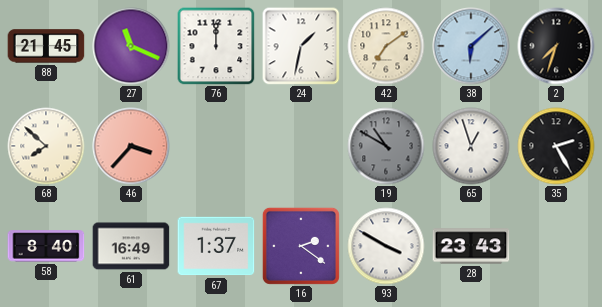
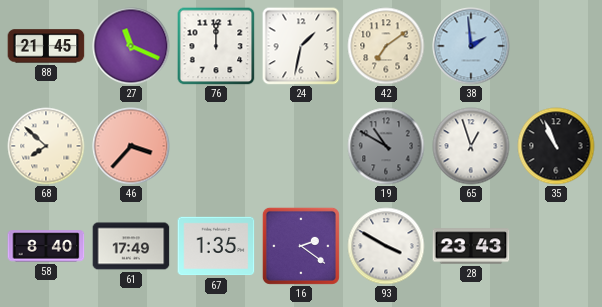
38: 6:08 -> 1:59
2: 7:33 -> none
35: 2:25 -> 10:56
61: 16:49 -> 17:49
67: 1:37 -> 1:35
